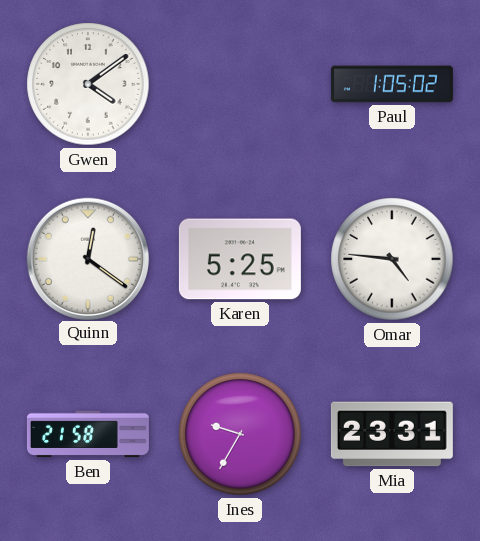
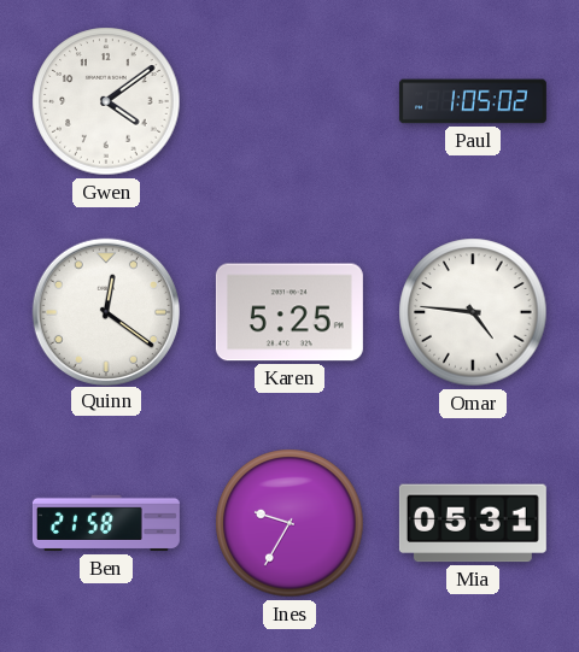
Mia: 23:31 -> 05:31
